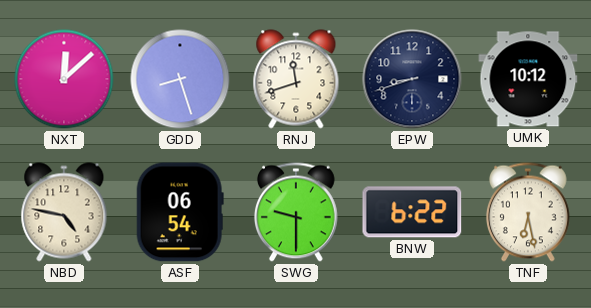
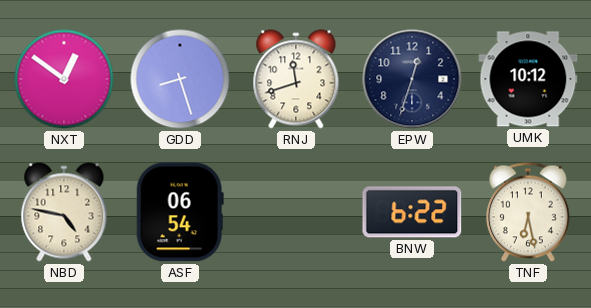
NXT: 12:08 -> 12:51
EPW: 8:42 -> 12:33
SWG: 9:30 -> none
